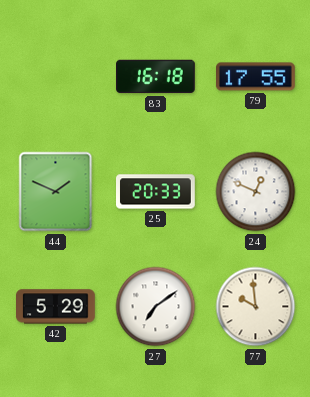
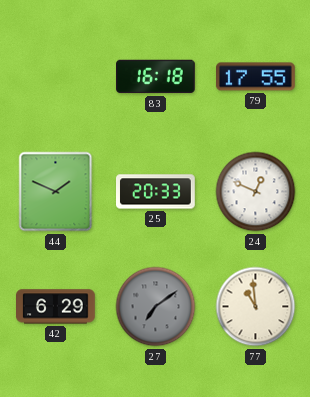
42: 5:29 -> 6:29
27 dial: white -> grey
77: 9:59 -> 10:59
